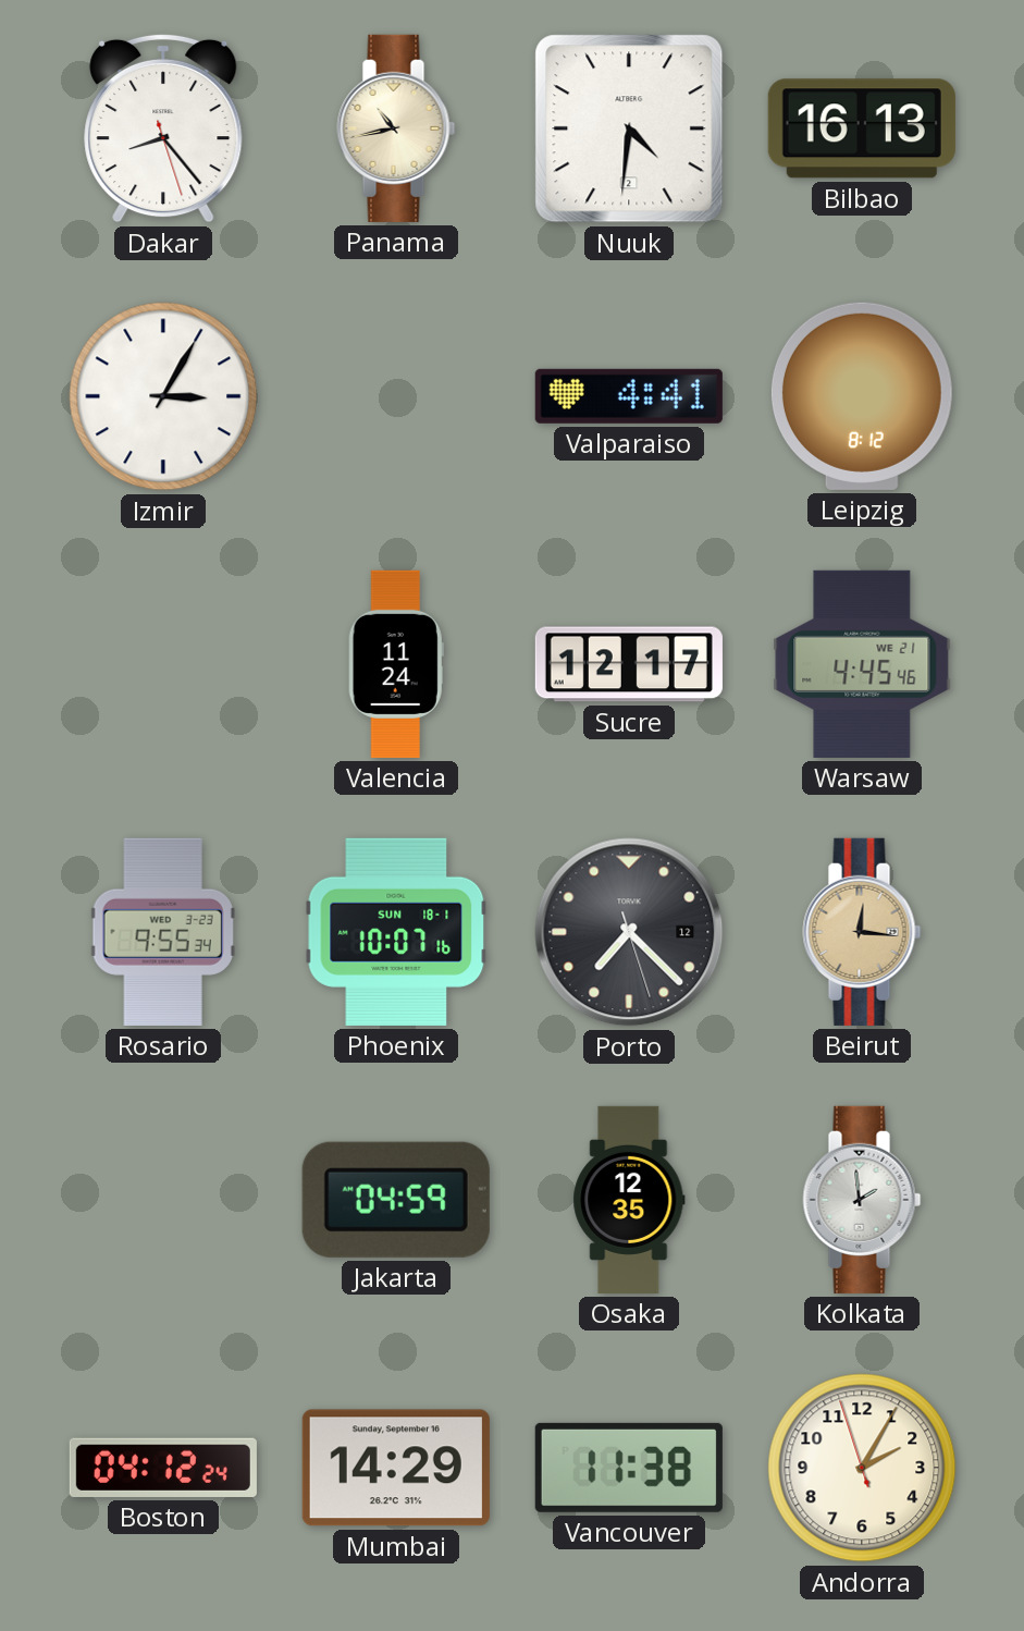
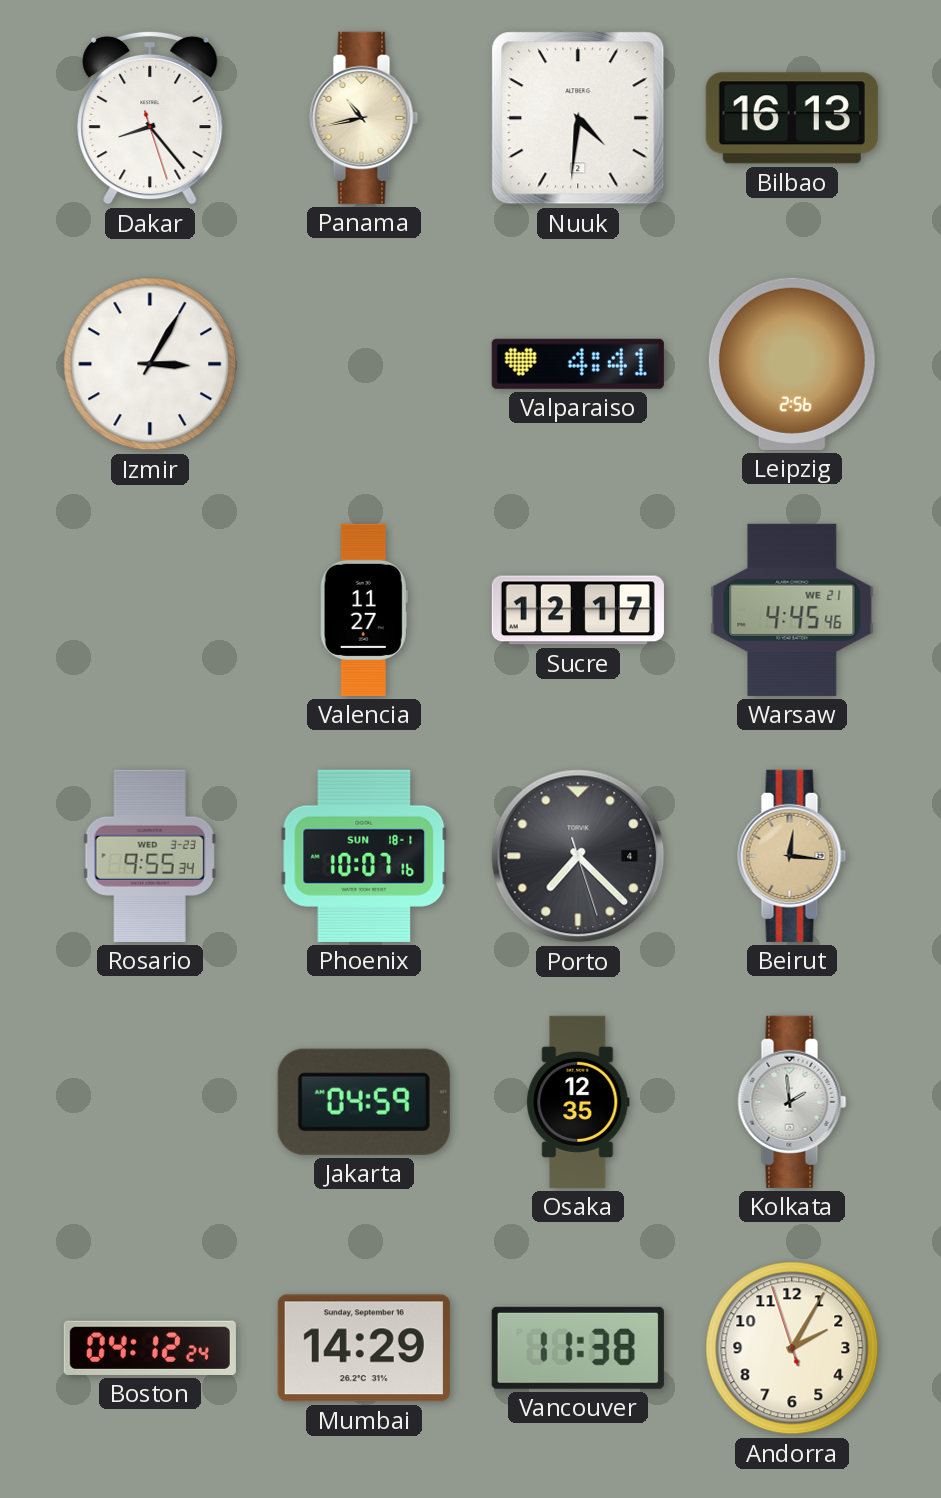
Leipzig: 8:12 -> 2:56
Valencia: 11:24 -> 11:27
Porto date: 12 -> 4
